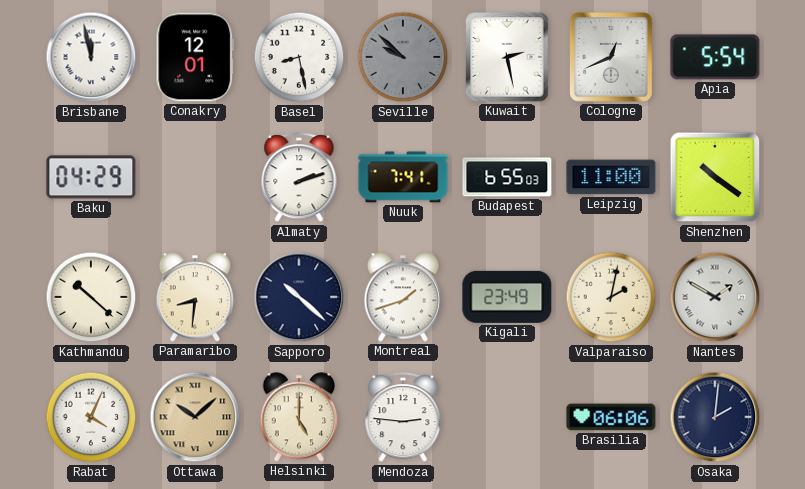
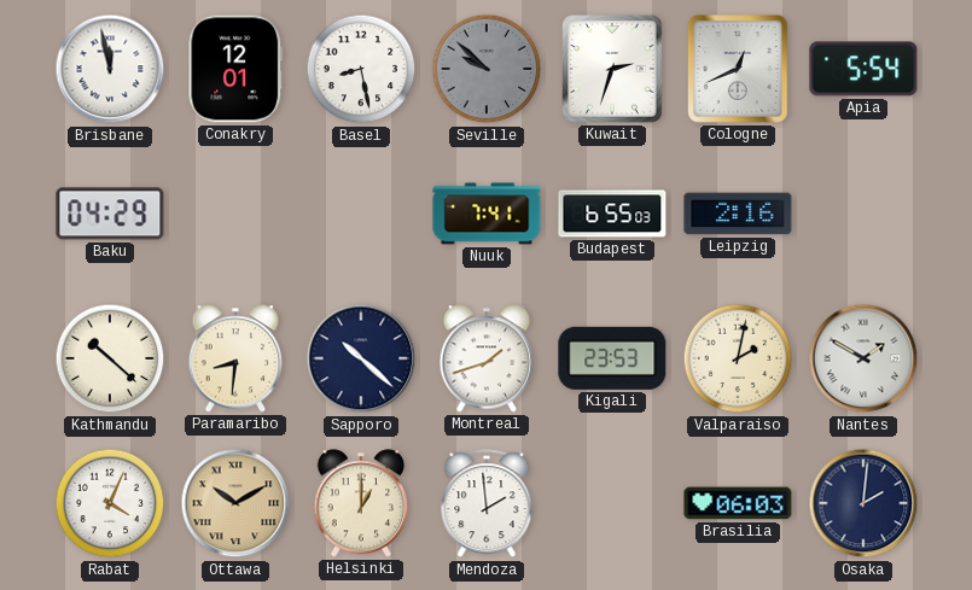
Kuwait: 2:28 -> 2:33
Almaty: 2:12 -> none
Leipzig: 11:00 -> 2:16
Shenzhen: 10:21 -> none
Kigali: 23:49 -> 23:53
Ottawa: 10:08 -> 10:10
Helsinki: 5:00 -> 1:00
Mendoza: 2:46 -> 1:59
Brasilia: 06:06 -> 06:03
